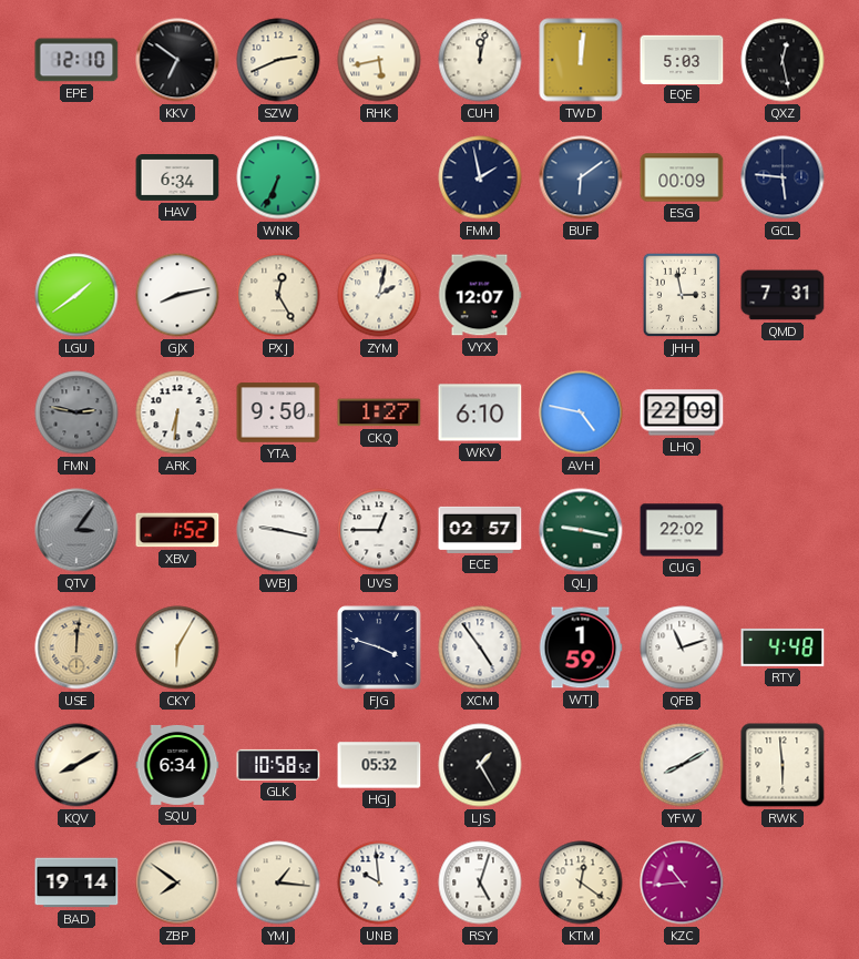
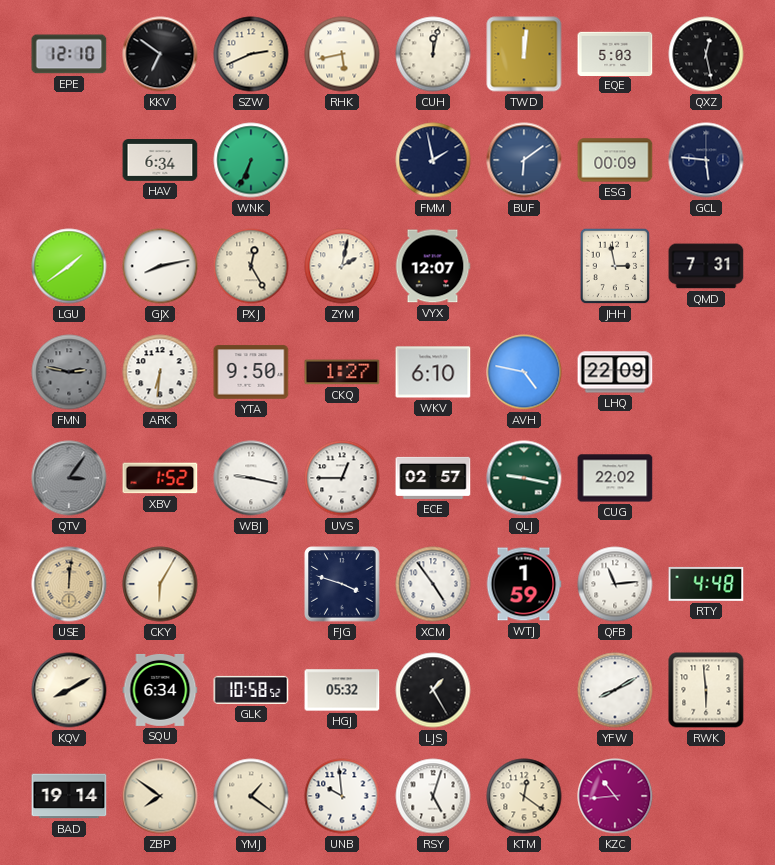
QFB: 11:12 -> 11:14
YMJ: 1:16 -> 1:21
